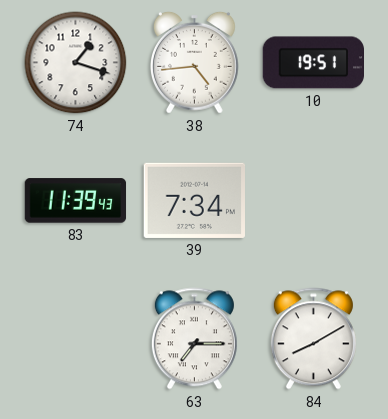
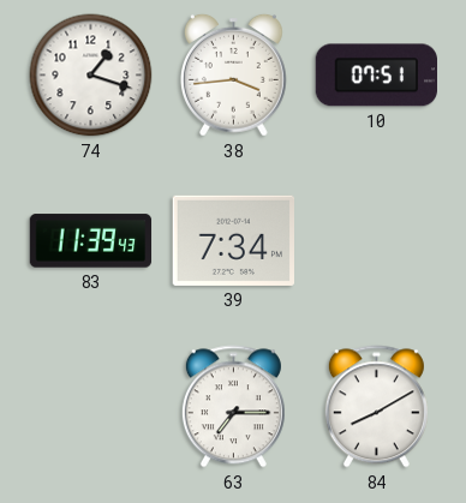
38: 4:44 -> 3:44
10: 19:51 -> 07:51
